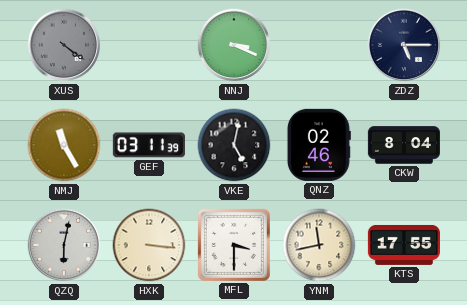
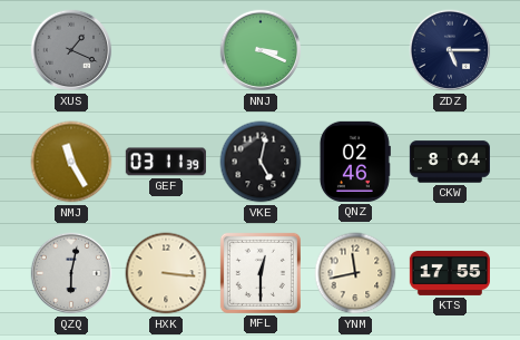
XUS: 4:21 -> 1:19
MFL: 3:30 -> 12:30
